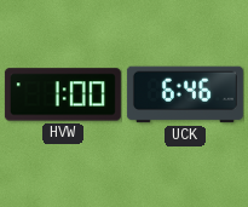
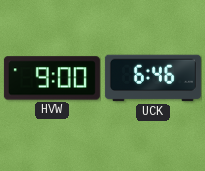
HVW: 1:00 -> 9:00
